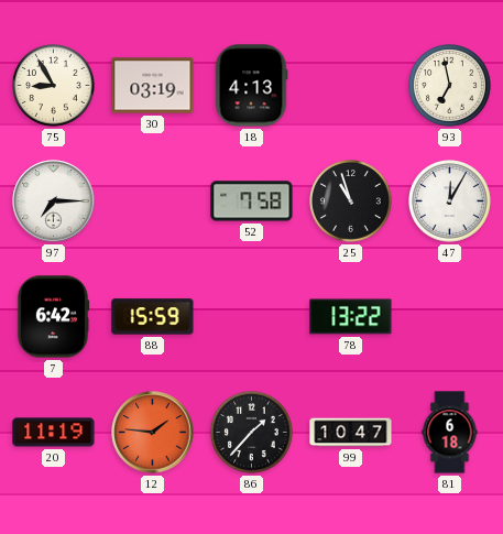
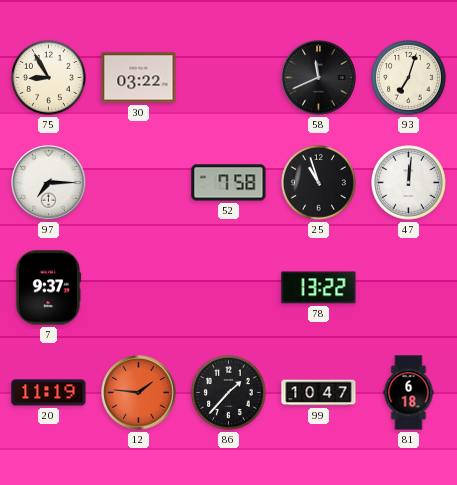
30: 03:19 -> 03:22
18: 4:13 -> none
58: none -> 11:41
93: 6:58 -> 7:03
47: 12:05 -> 12:01
7: 6:42 -> 9:37
88: 15:59 -> none
